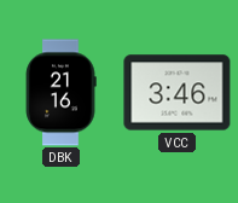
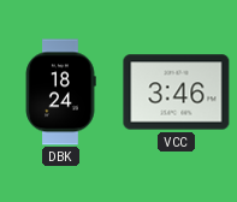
DBK: 21:16 -> 18:24
